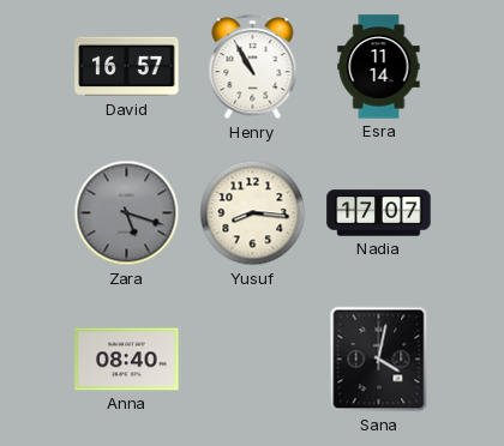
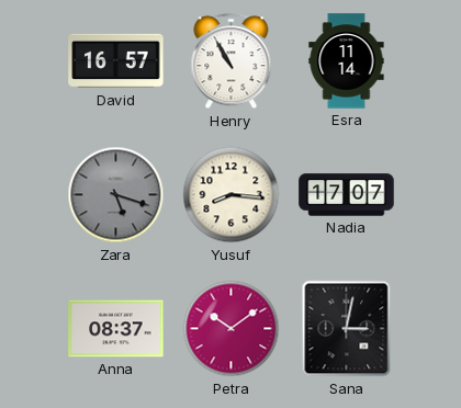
Anna: 08:40 -> 08:37
Petra: none -> 10:09
Sana: 4:02 -> 3:02
